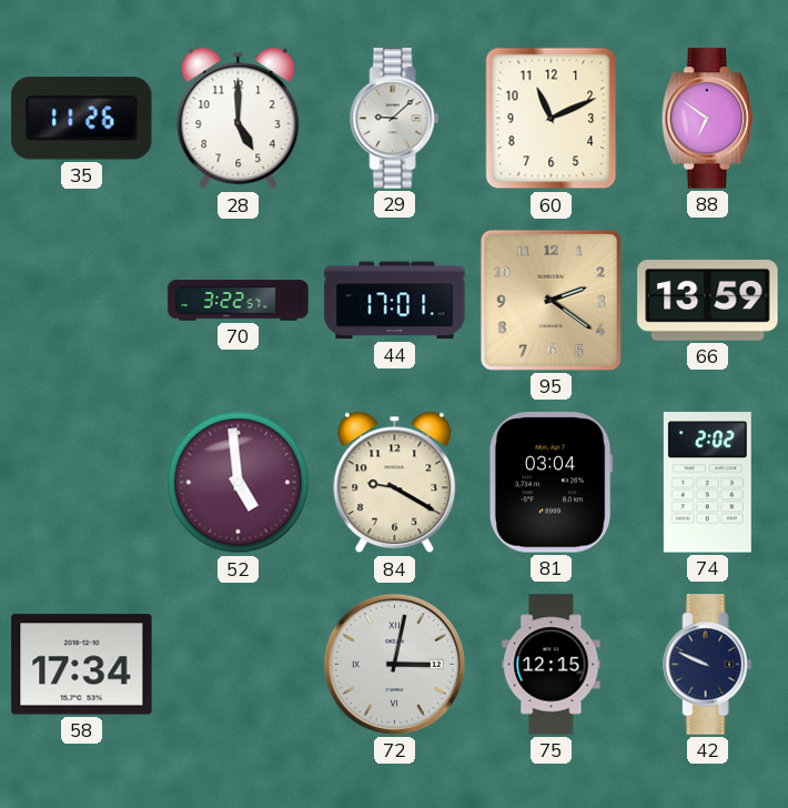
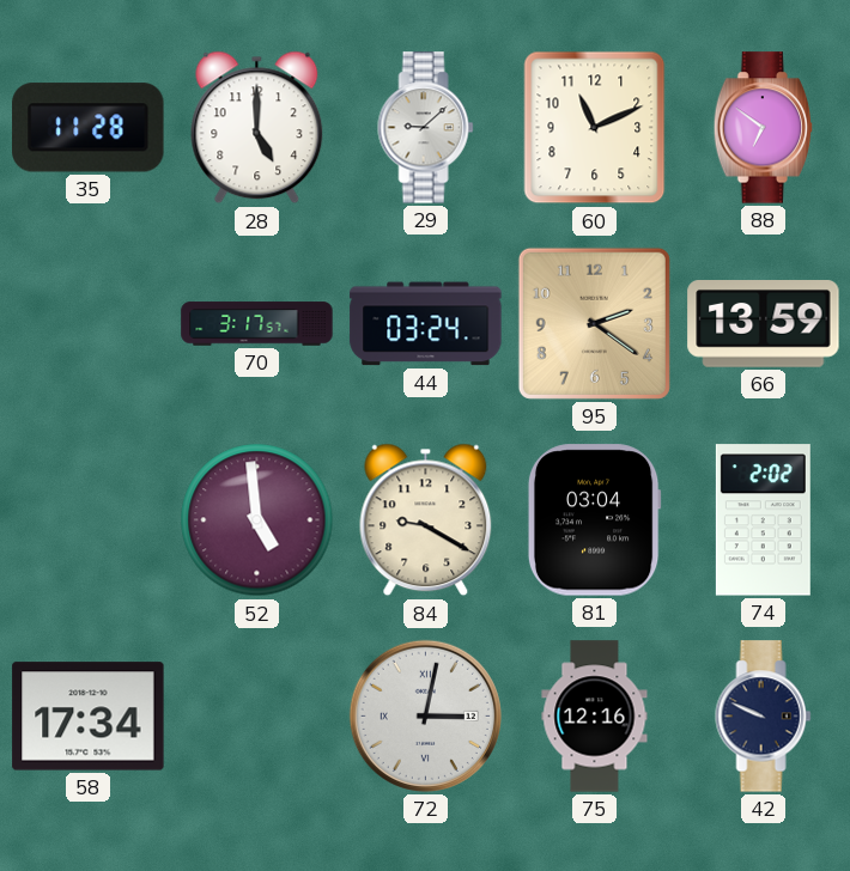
35: 11:26 -> 11:28
70: 3:22 -> 3:17
44: 17:01 -> 03:24
75: 12:15 -> 12:16
